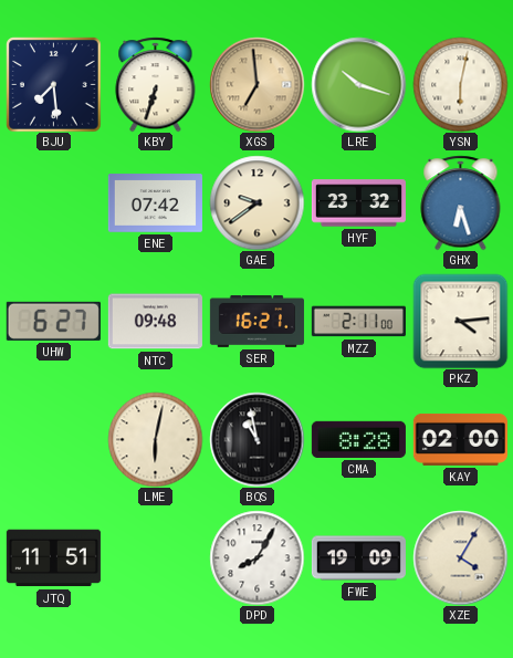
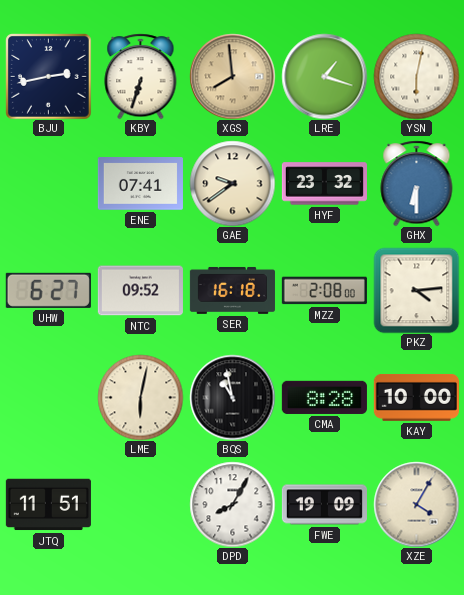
BJU: 7:29 -> 2:43
XGS: 6:59 -> 7:59
LRE: 10:18 -> 1:18
ENE: 07:42 -> 07:41
GHX: 6:27 -> 6:30
NTC: 09:48 -> 09:52
SER: 16:21 -> 16:18
MZZ: 2:11 -> 2:08
KAY: 02:00 -> 10:00
